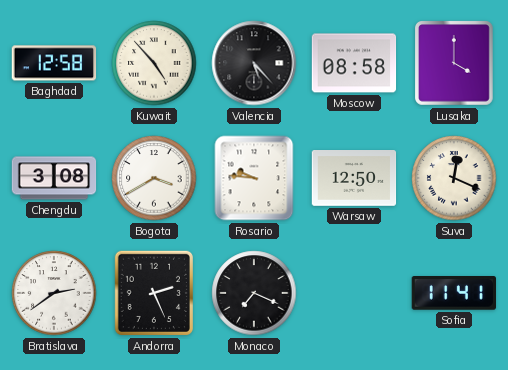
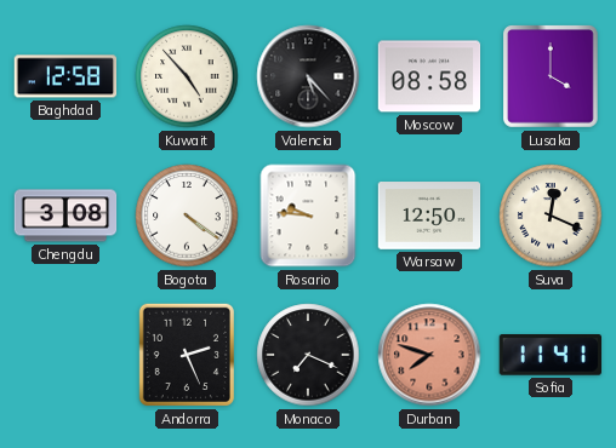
Bogota: 3:40 -> 4:21
Bratislava: 2:39 -> none
Durban: none -> 7:48
